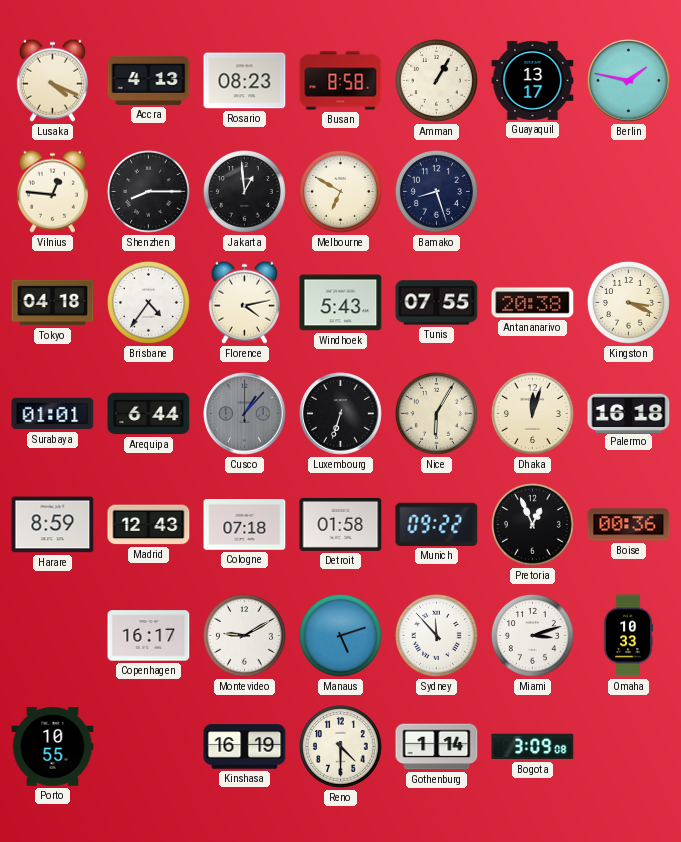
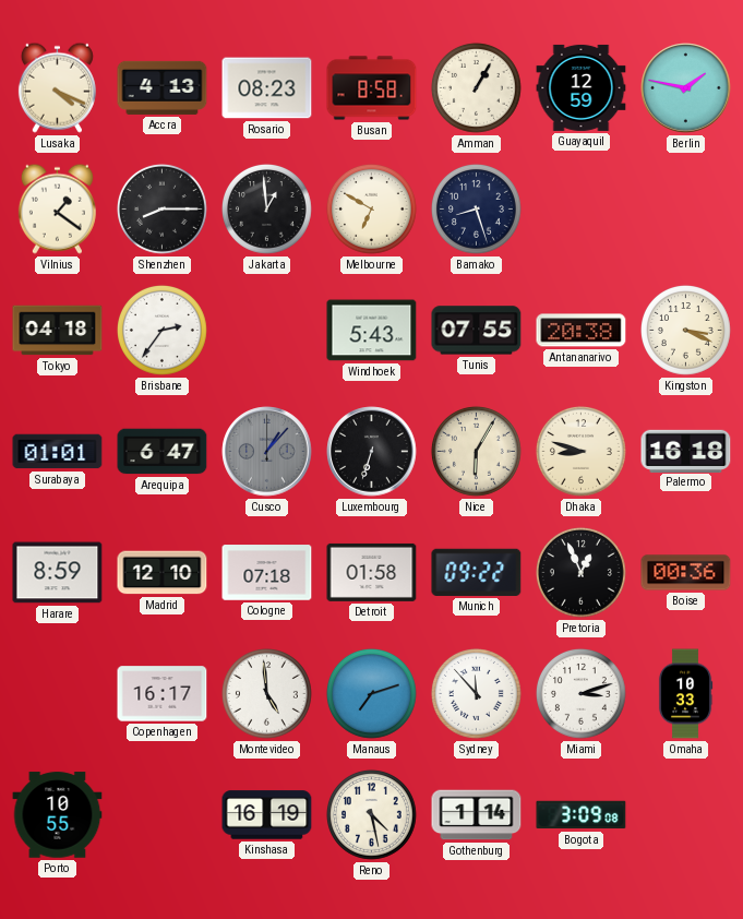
Guayaquil: 13:17 -> 12:59
Vilnius: 12:46 -> 1:21
Brisbane: 4:36 -> 2:36
Florence: 4:13 -> none
Arequipa: 6:44 -> 6:47
Dhaka: 12:03 -> 8:48
Madrid: 12:43 -> 12:10
Montevideo: 9:10 -> 4:59
Manaus: 5:12 -> 7:12
Reno: 4:30 -> 4:28
